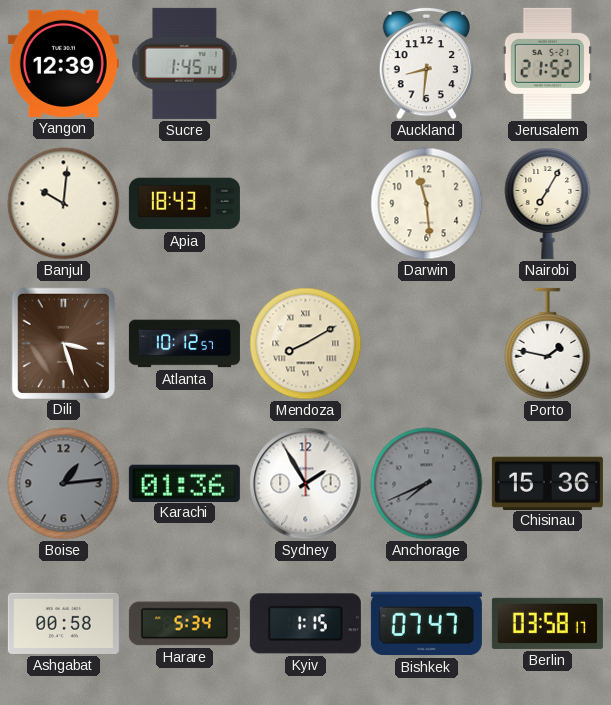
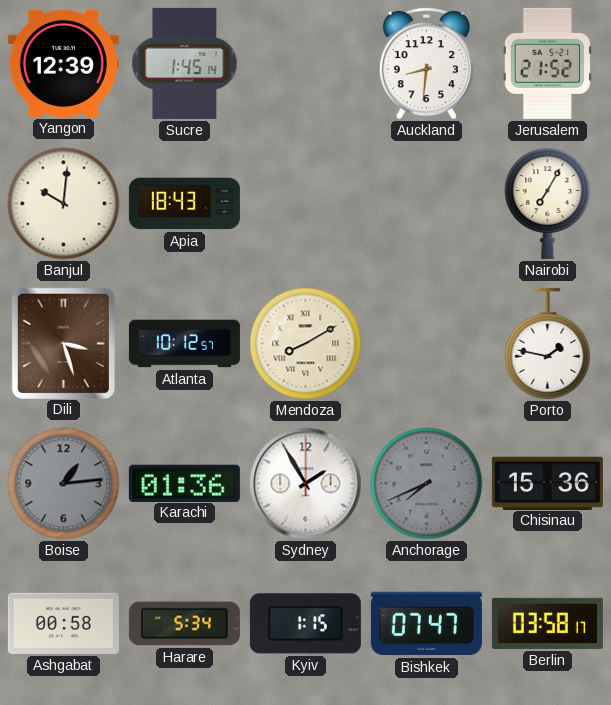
Darwin: 11:29 -> none
